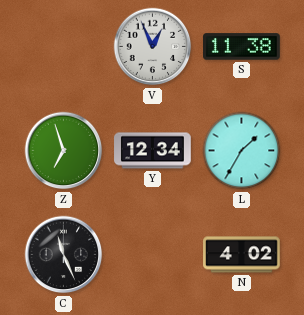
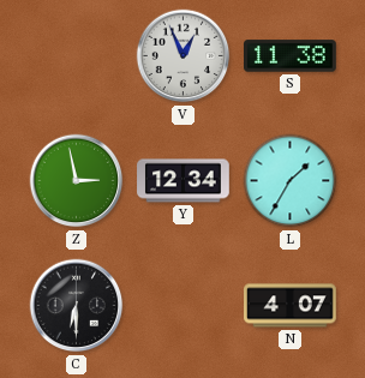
Z: 6:57 -> 2:58
C: 11:26 -> 6:30
N: 4:02 -> 4:07
